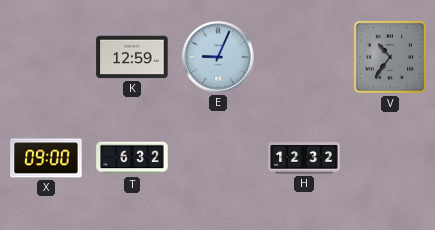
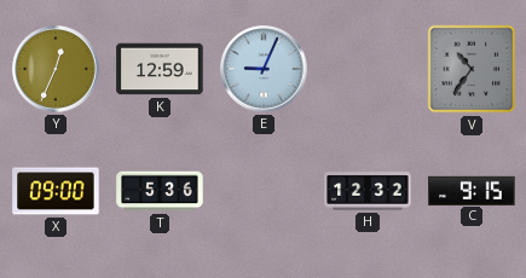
Y: none -> 12:34
T: 6:32 -> 5:36
C: none -> 9:15
